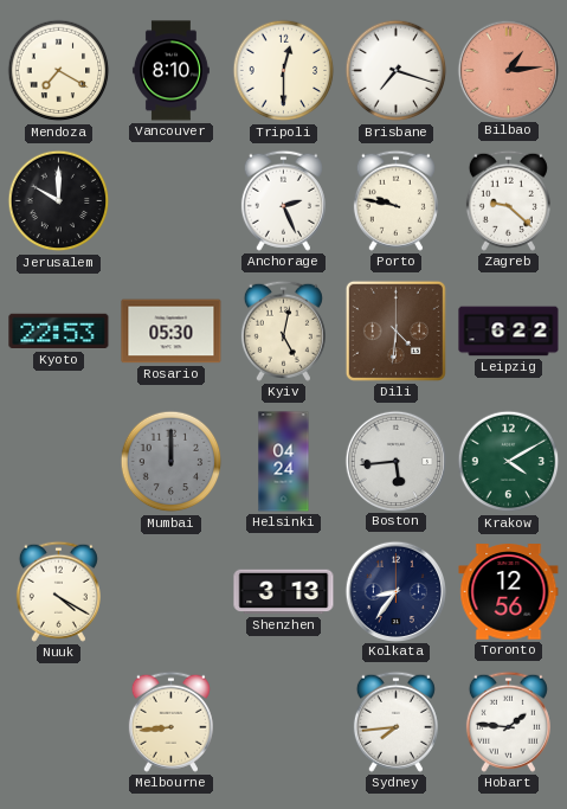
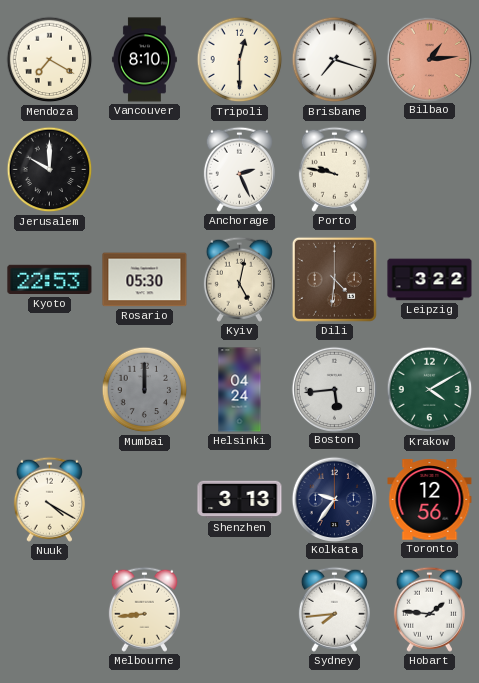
Zagreb: 9:22 -> none
Leipzig: 6:22 -> 3:22
Kolkata: 8:36 -> 9:36
